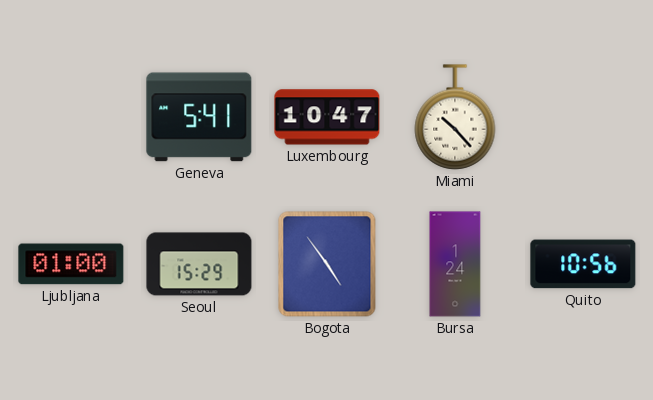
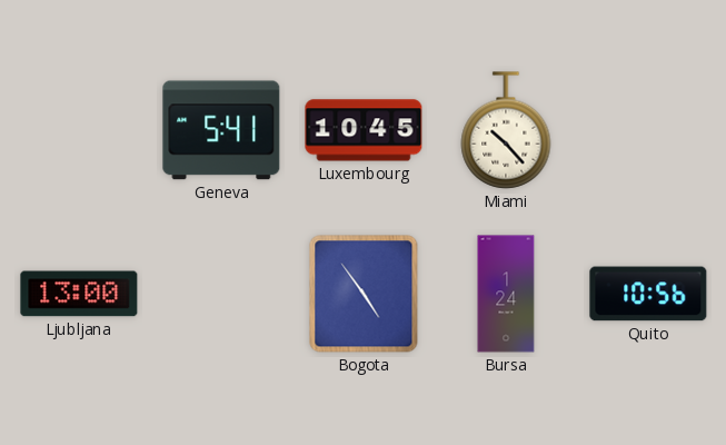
Luxembourg: 10:47 -> 10:45
Ljubljana: 01:00 -> 13:00
Seoul: 15:29 -> none
